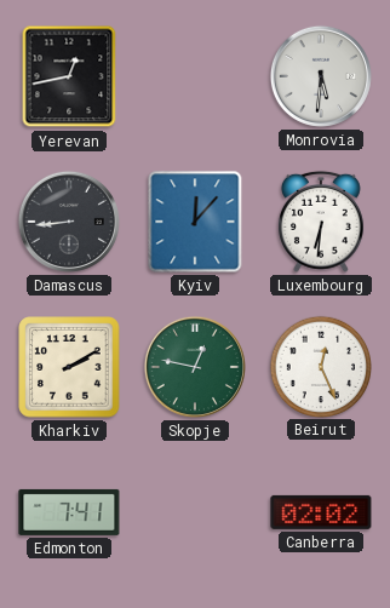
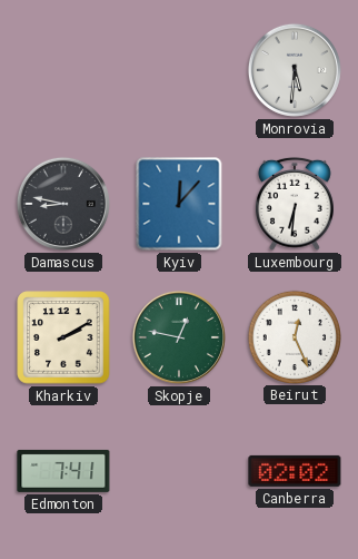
Yerevan: 12:43 -> none
Damascus: 8:44 -> 8:47
